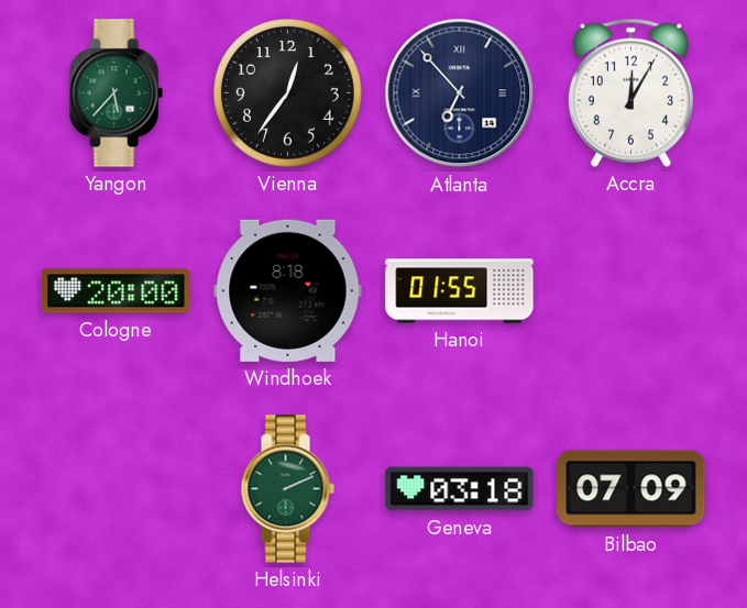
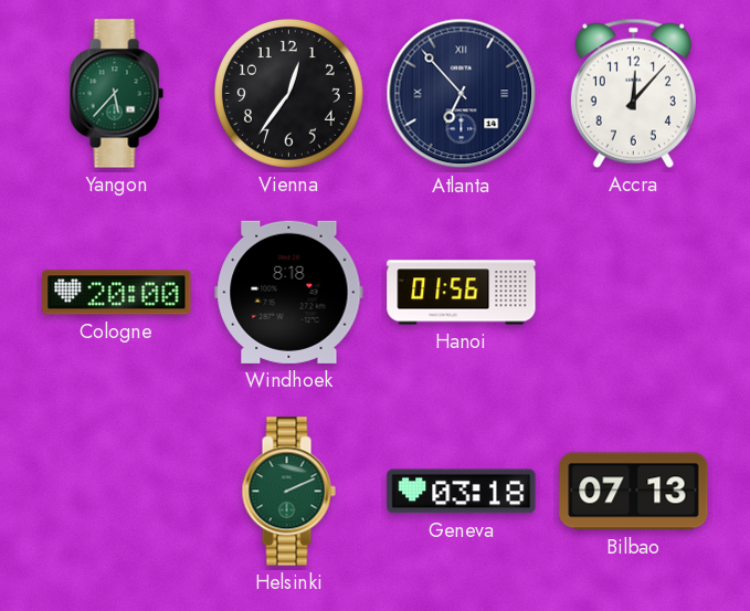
Accra: 12:05 -> 12:07
Hanoi: 01:55 -> 01:56
Bilbao: 07:09 -> 07:13
